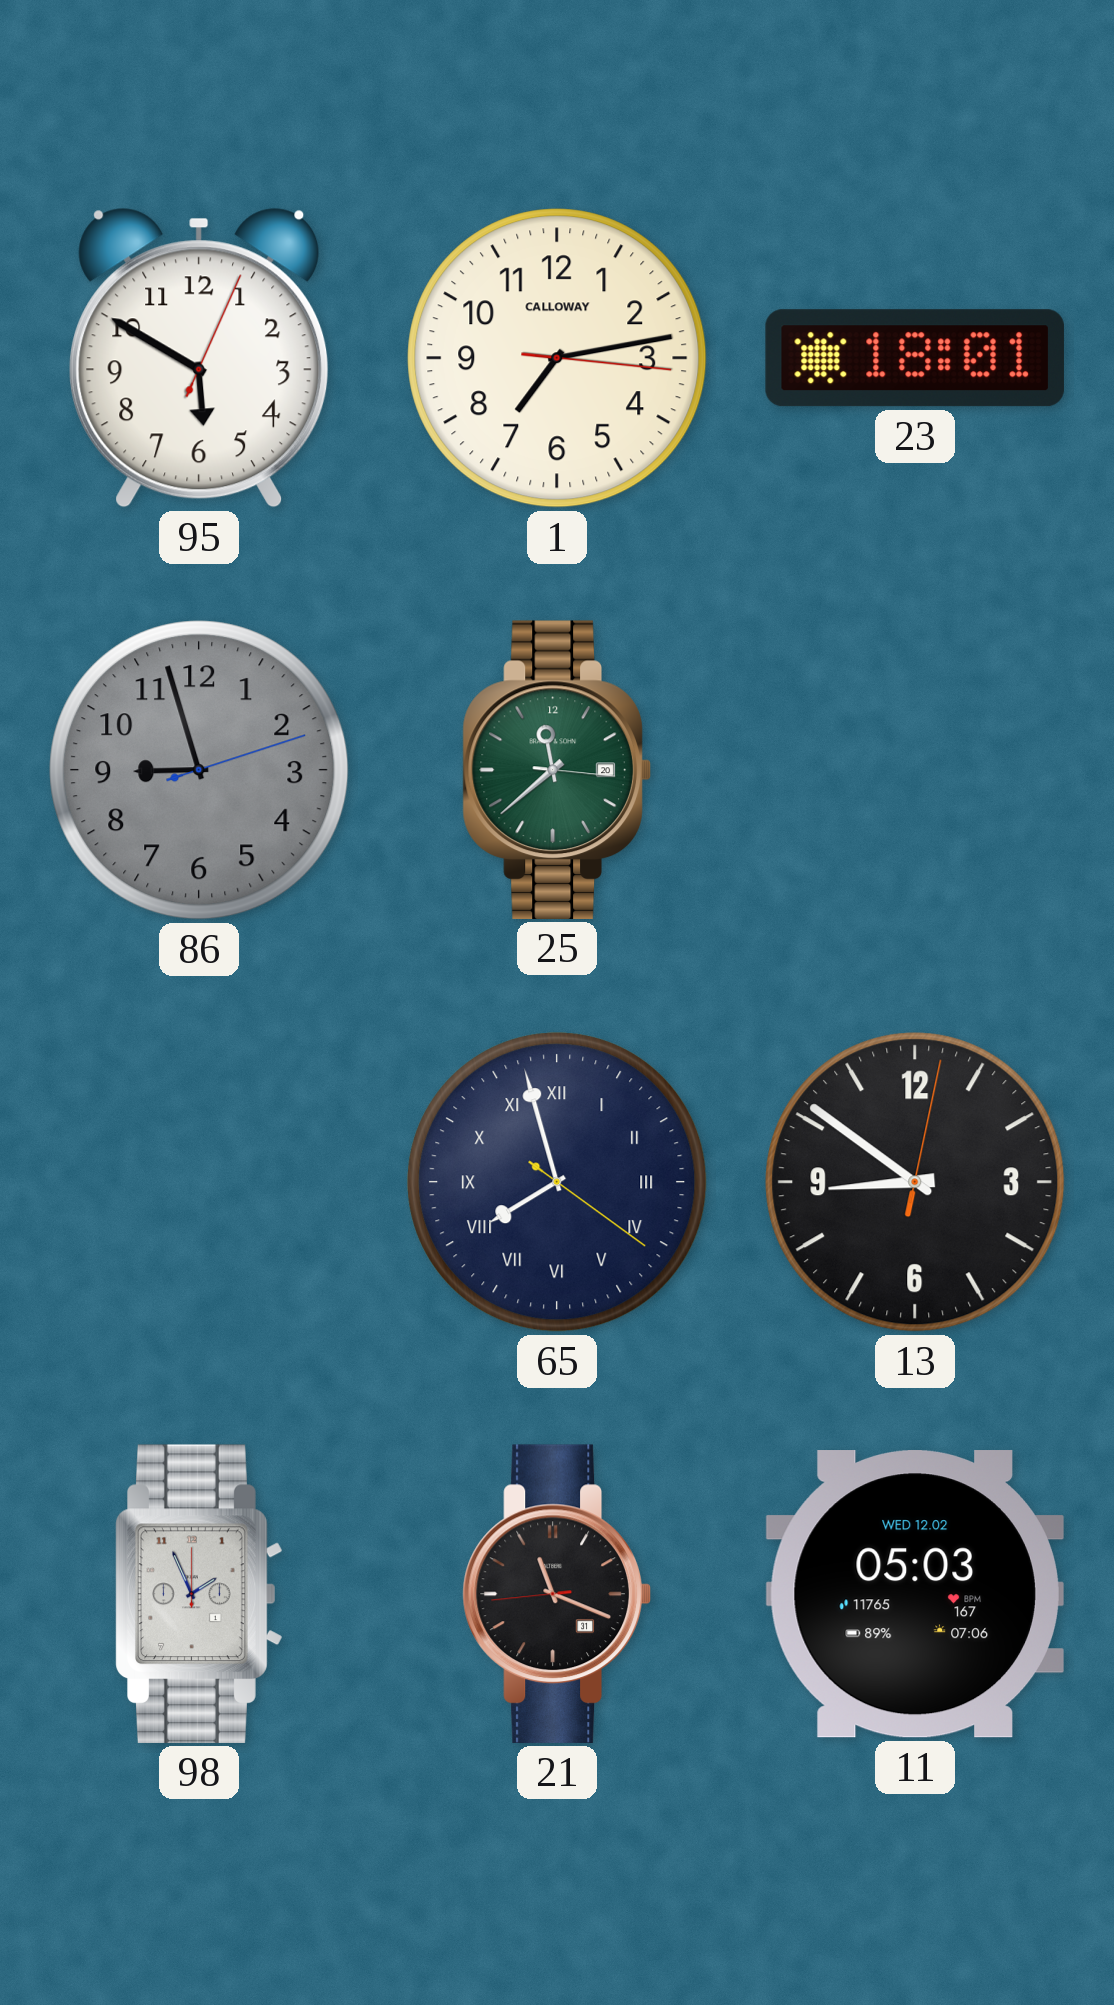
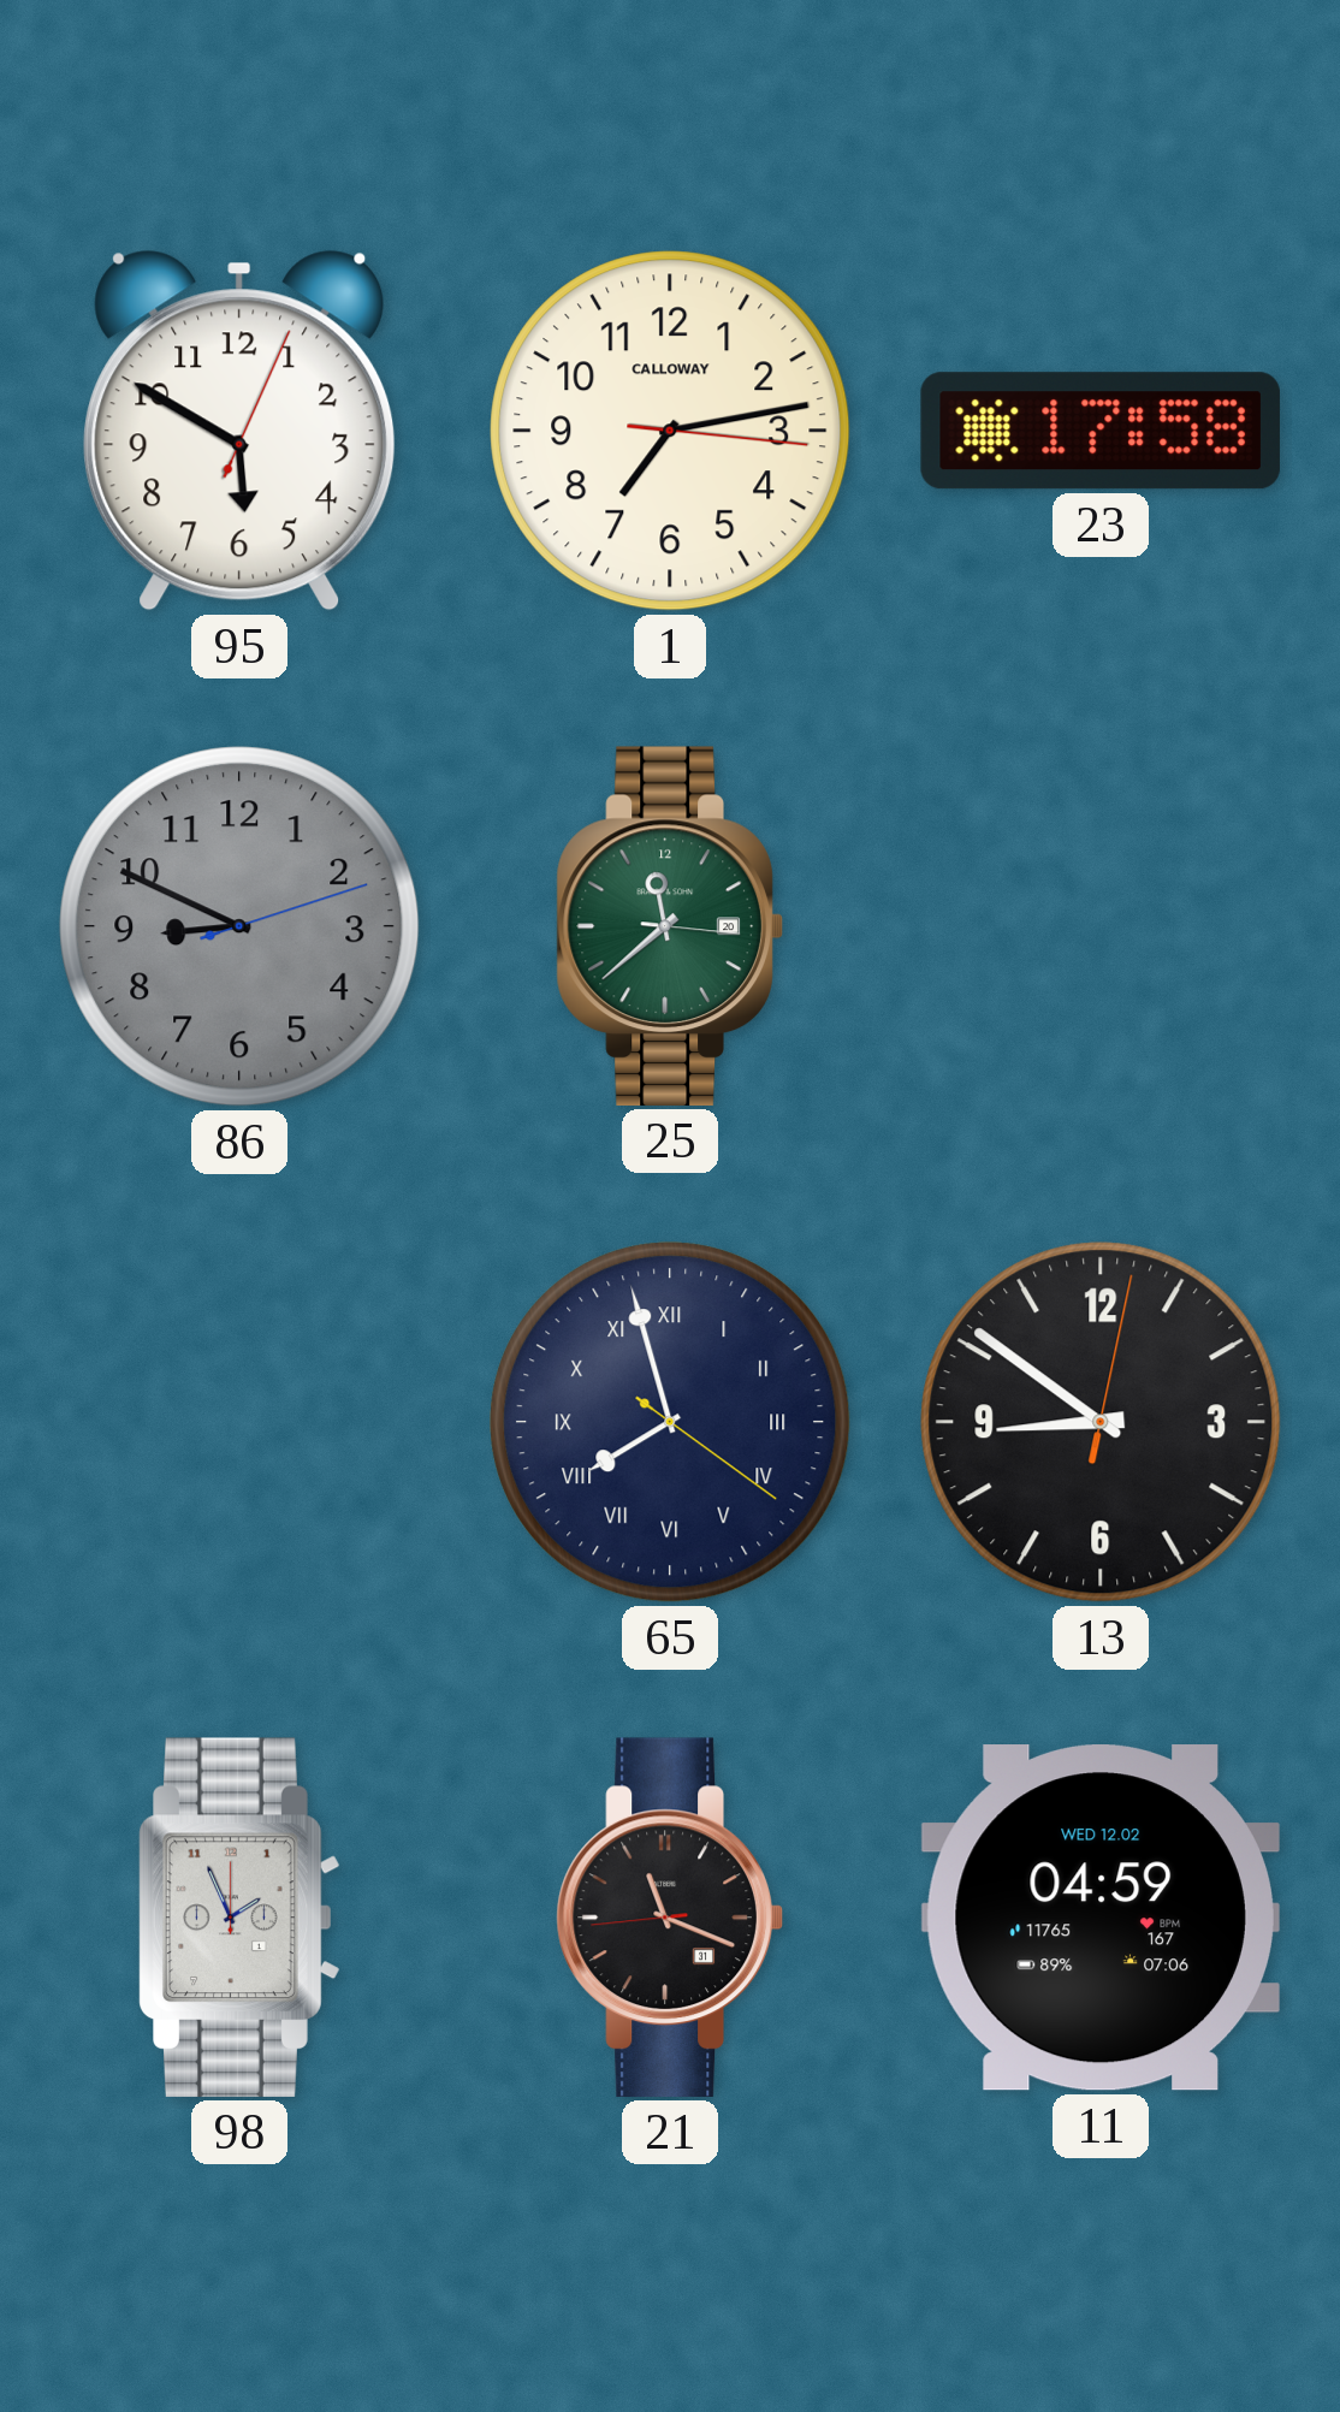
23: 18:01 -> 17:58
86: 8:57 -> 8:49
11: 05:03 -> 04:59
